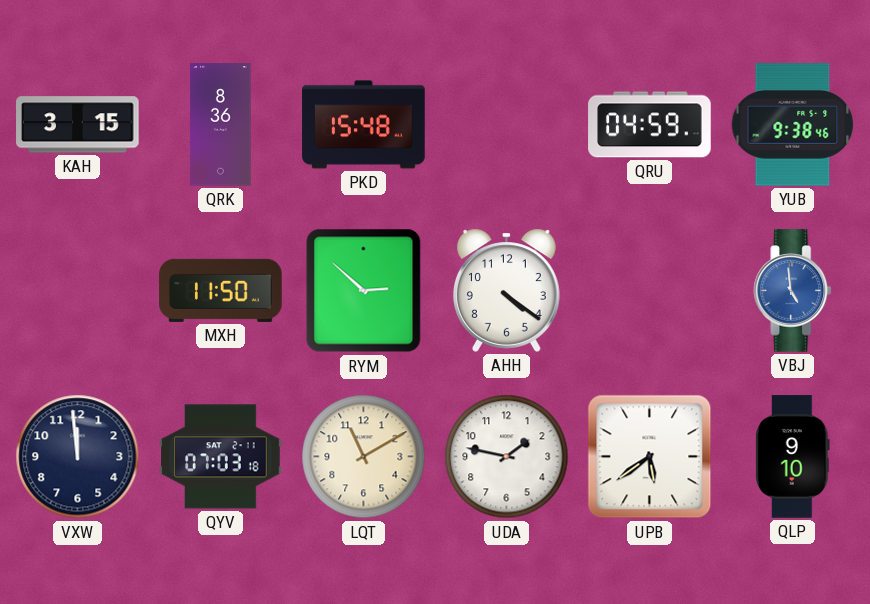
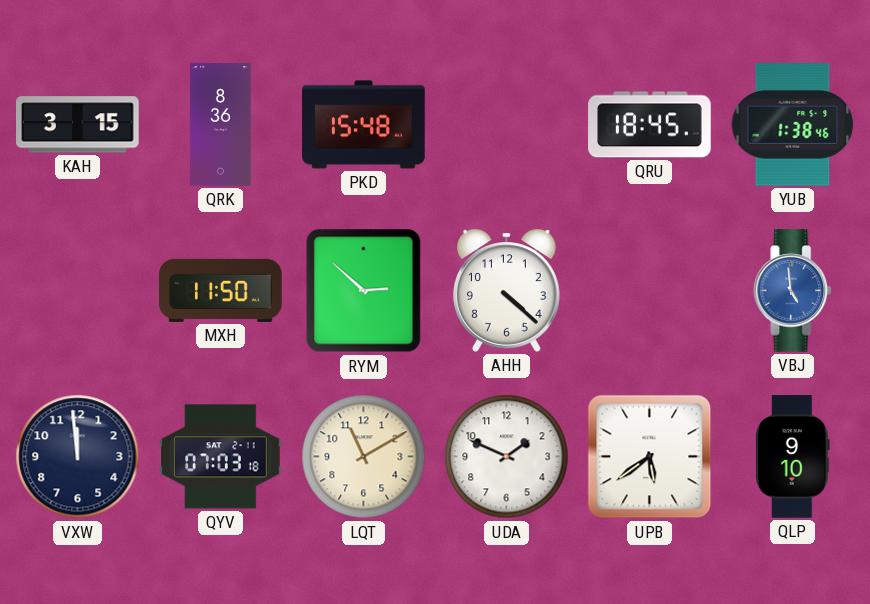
QRU: 04:59 -> 18:45
YUB: 9:38 -> 1:38
AHH: 4:21 -> 4:22
UDA: 1:47 -> 1:49
